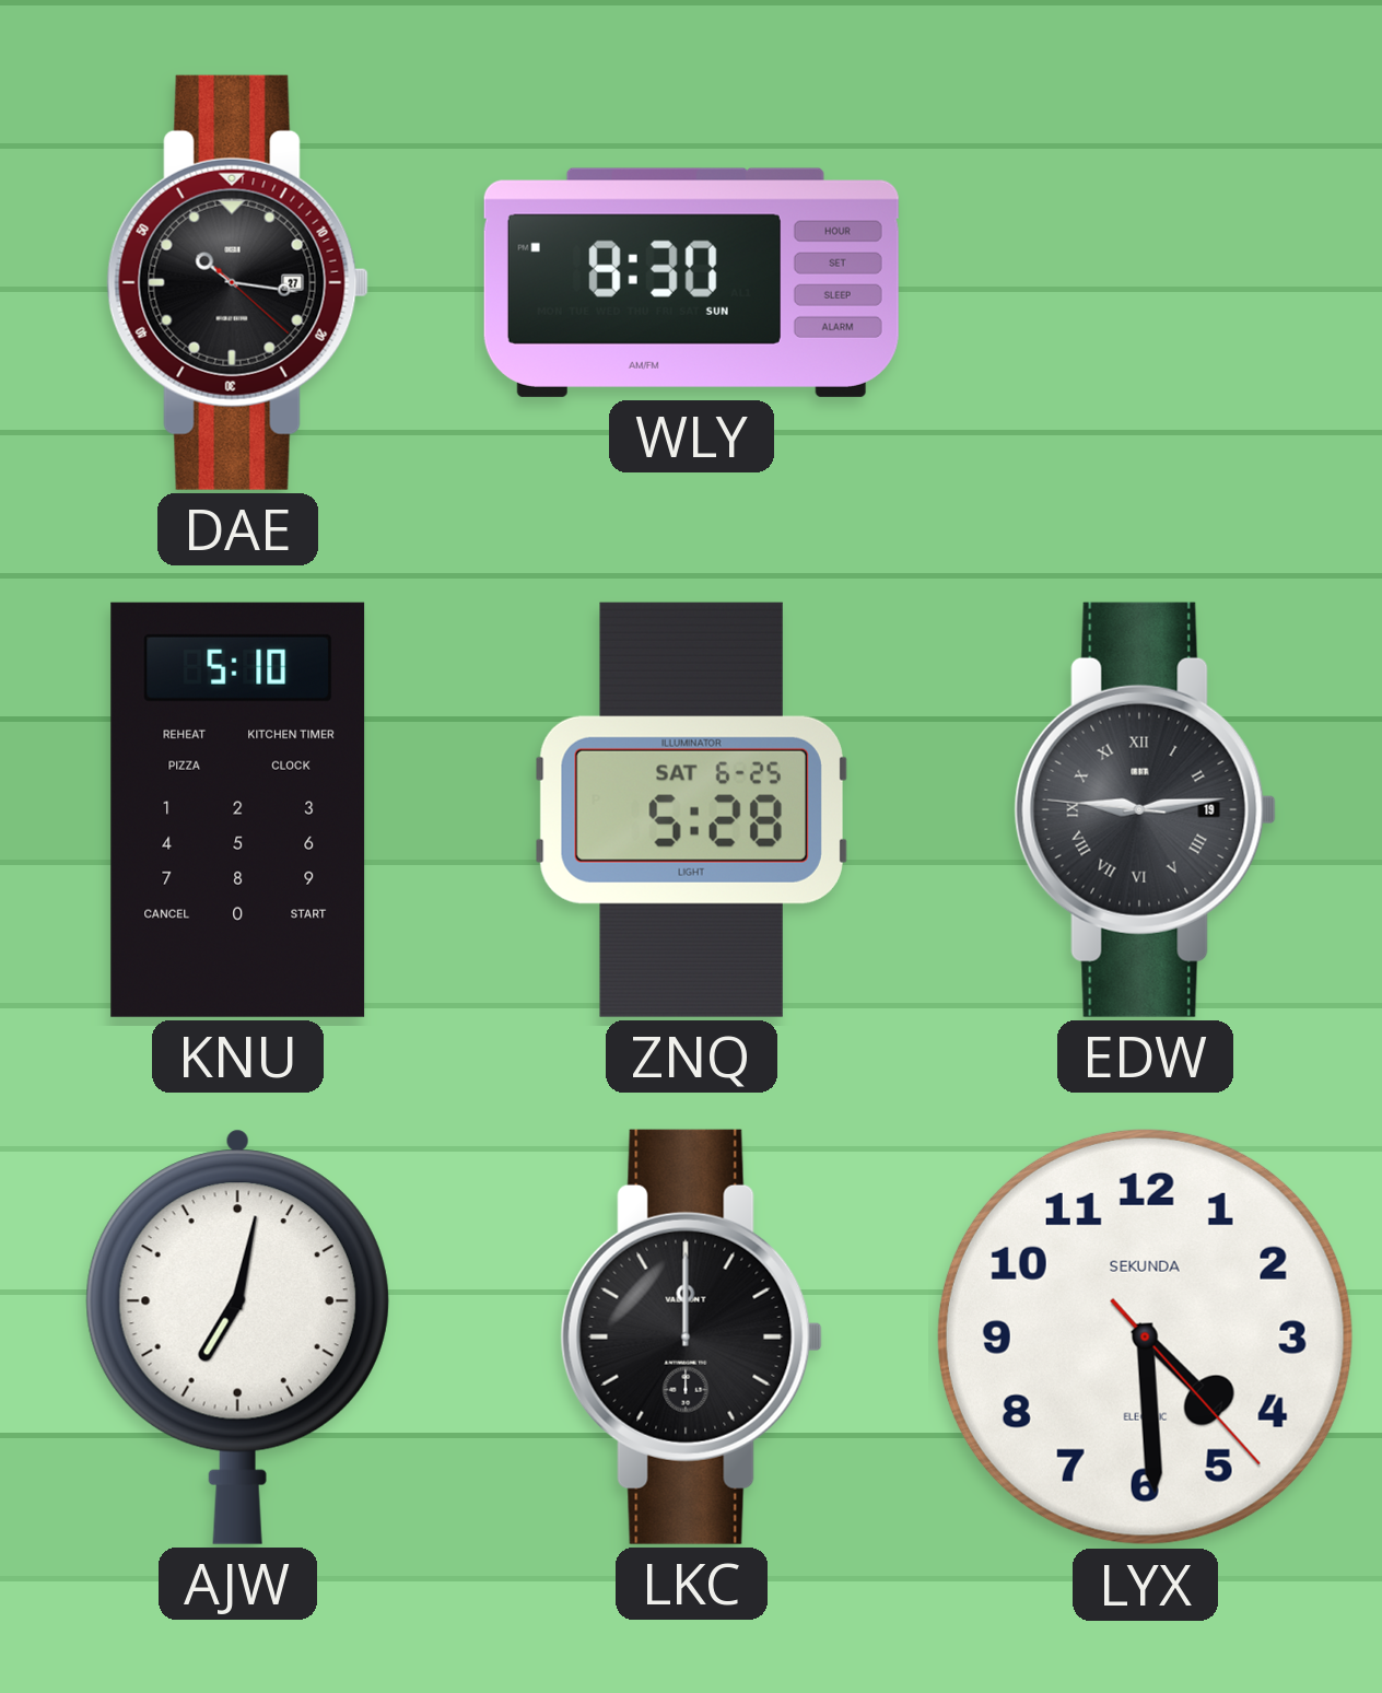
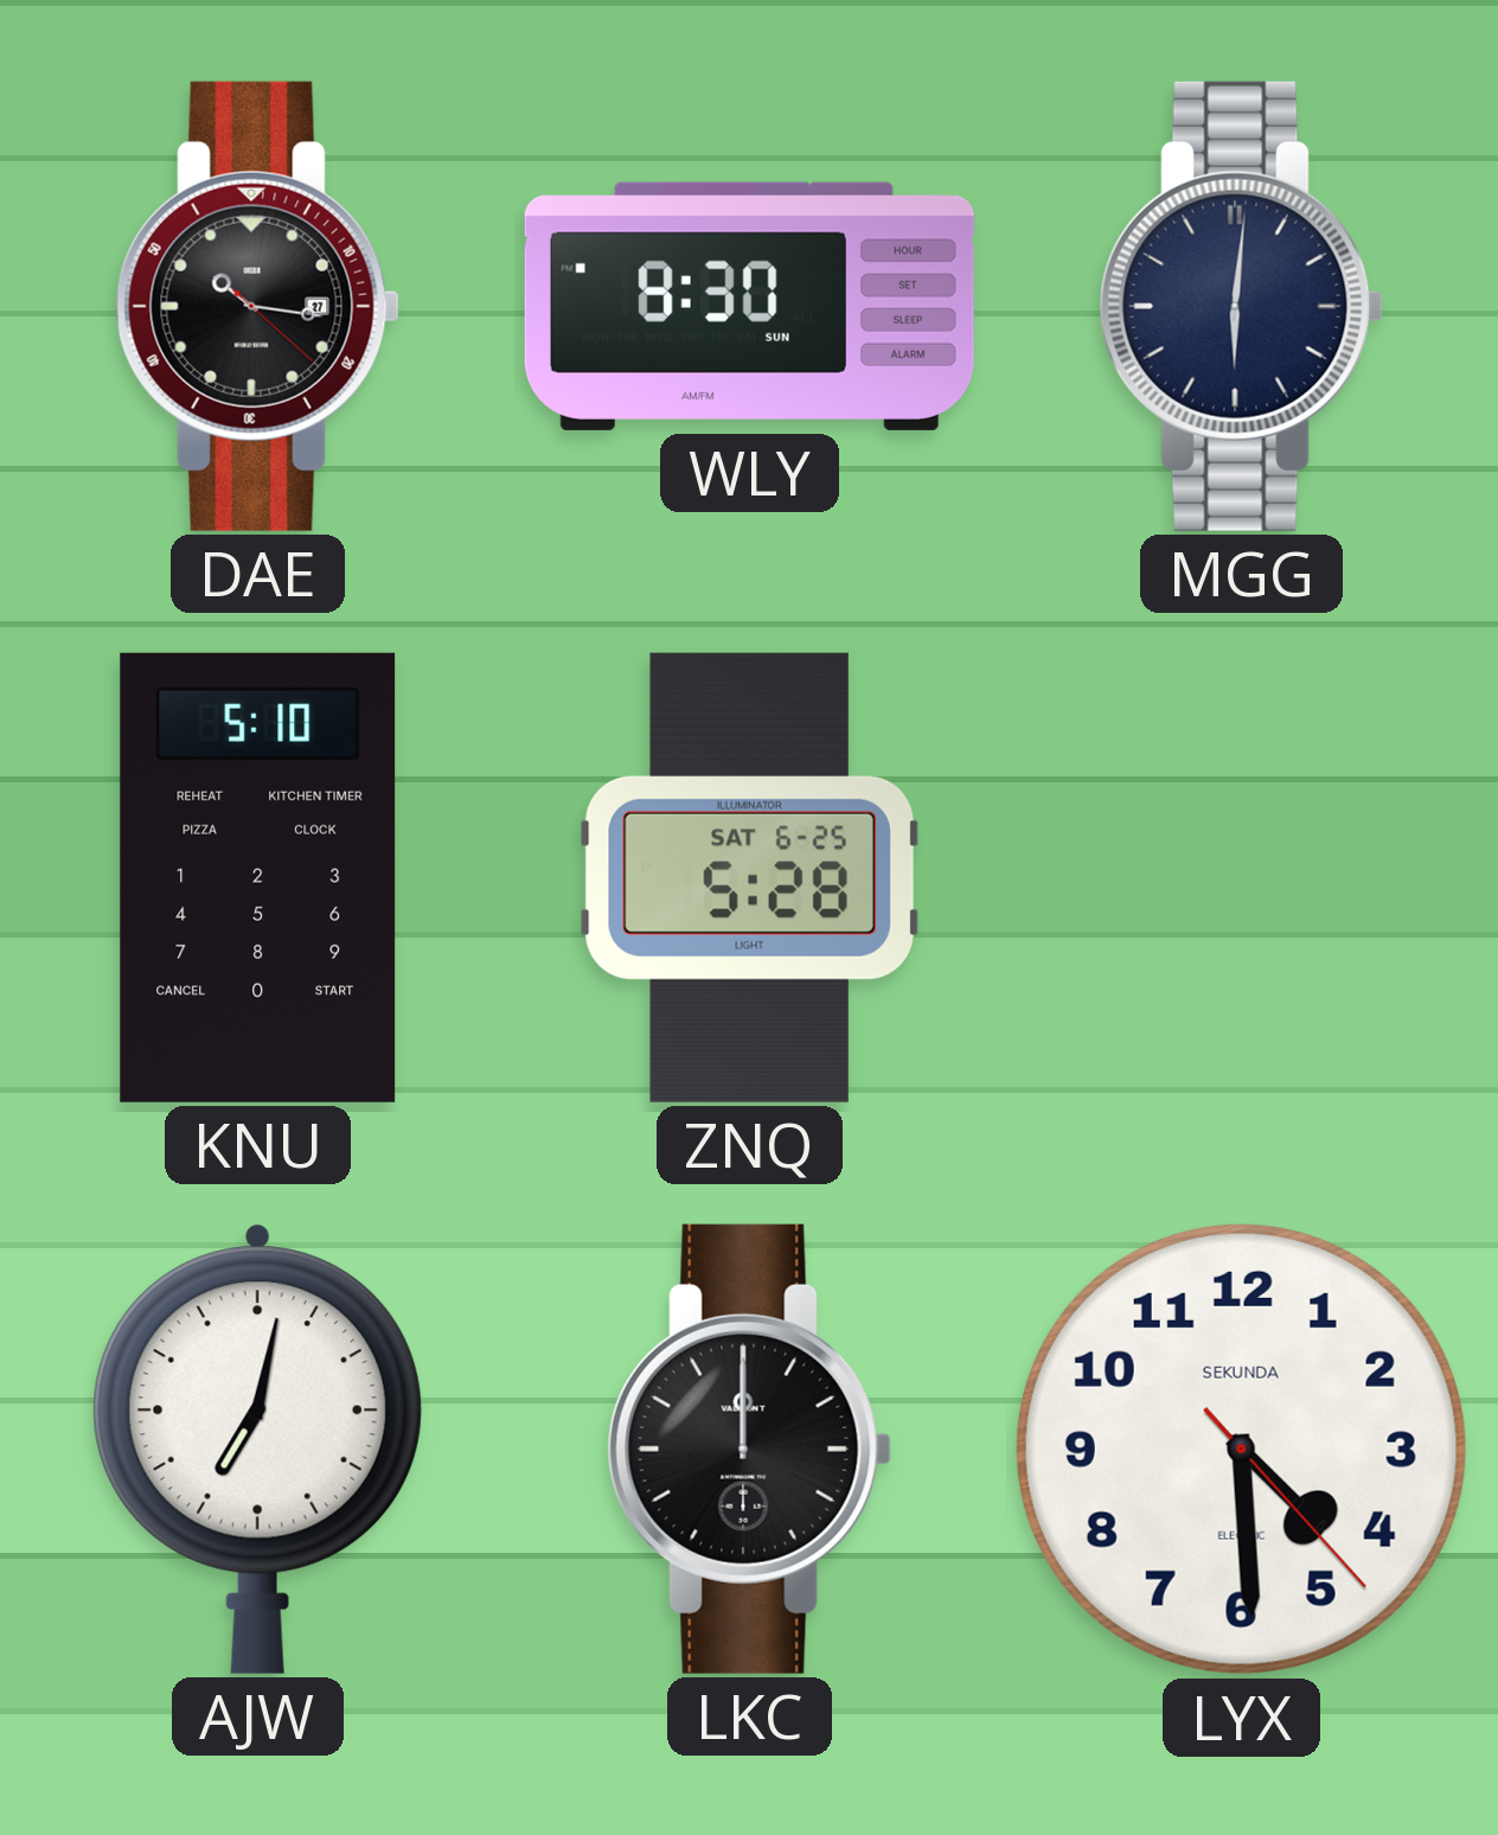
MGG: none -> 6:01
EDW: 9:13 -> none
